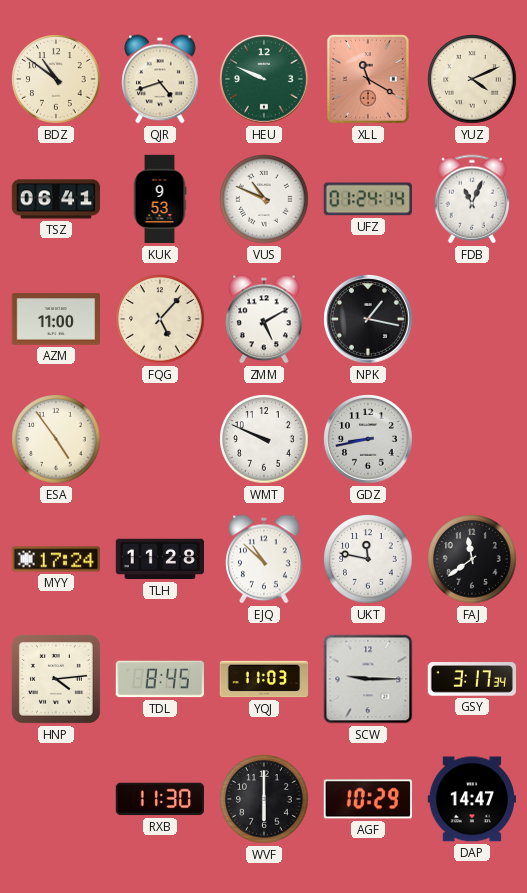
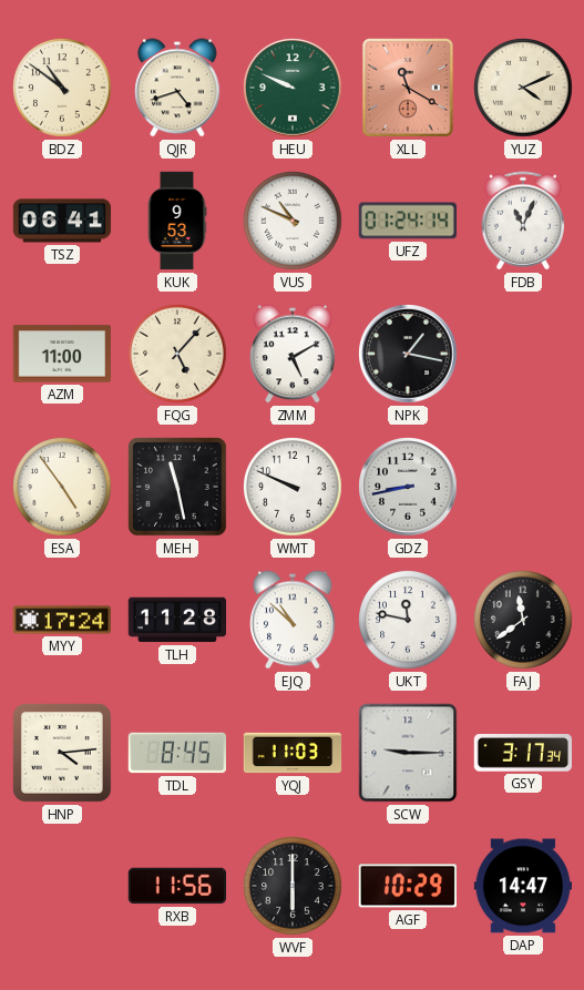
MEH: none -> 11:28
RXB: 11:30 -> 11:56
